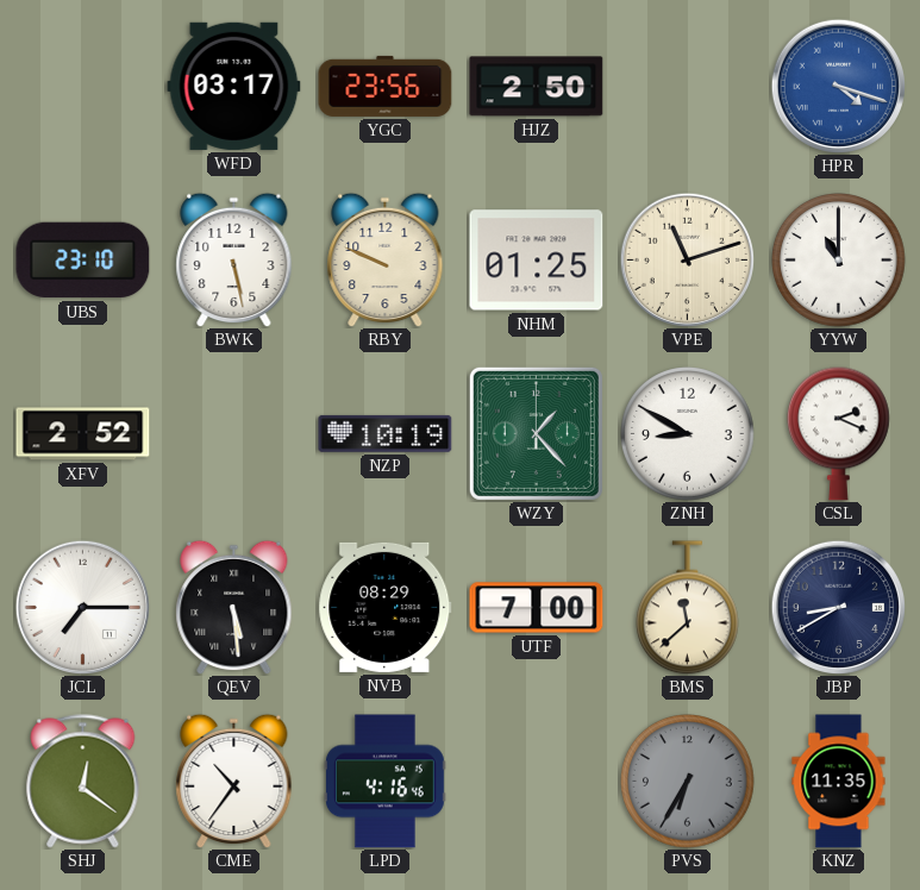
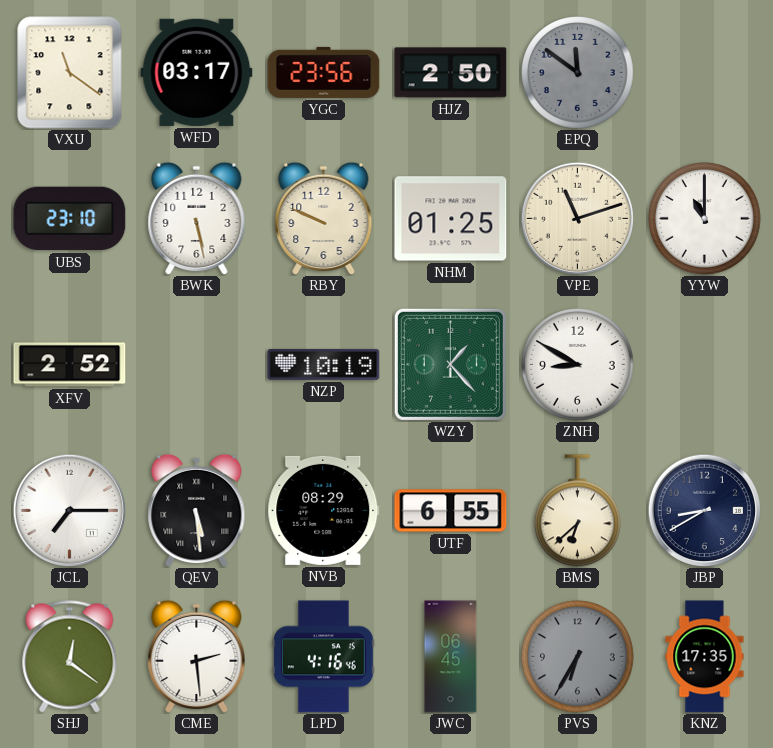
VXU: none -> 11:21
EPQ: none -> 11:51
HPR: 4:18 -> none
CSL: 2:19 -> none
UTF: 7:00 -> 6:55
BMS: 11:38 -> 6:38
CME: 10:36 -> 2:29
JWC: none -> 06:45
KNZ: 11:35 -> 17:35
